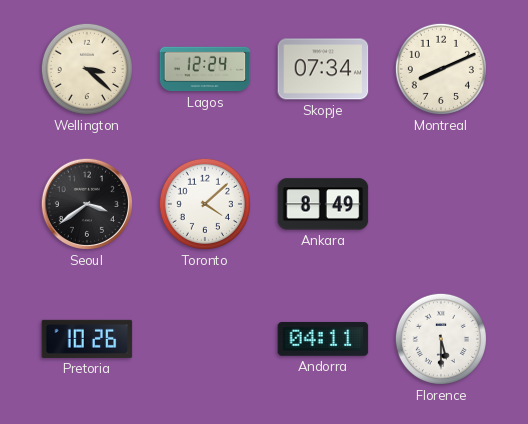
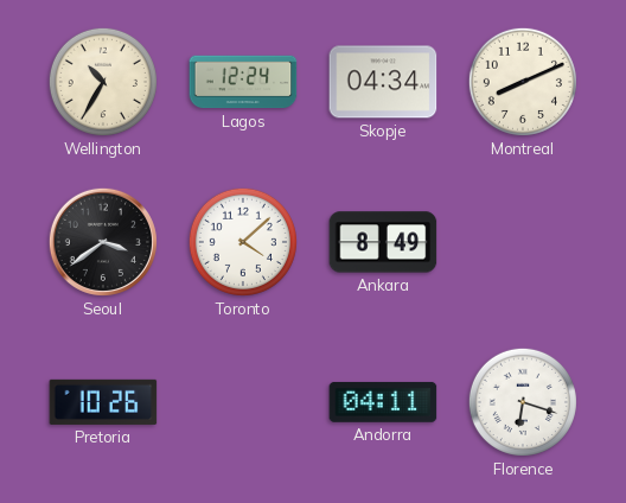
Wellington: 3:22 -> 10:35
Skopje: 07:34 -> 04:34
Florence: 5:30 -> 6:18
